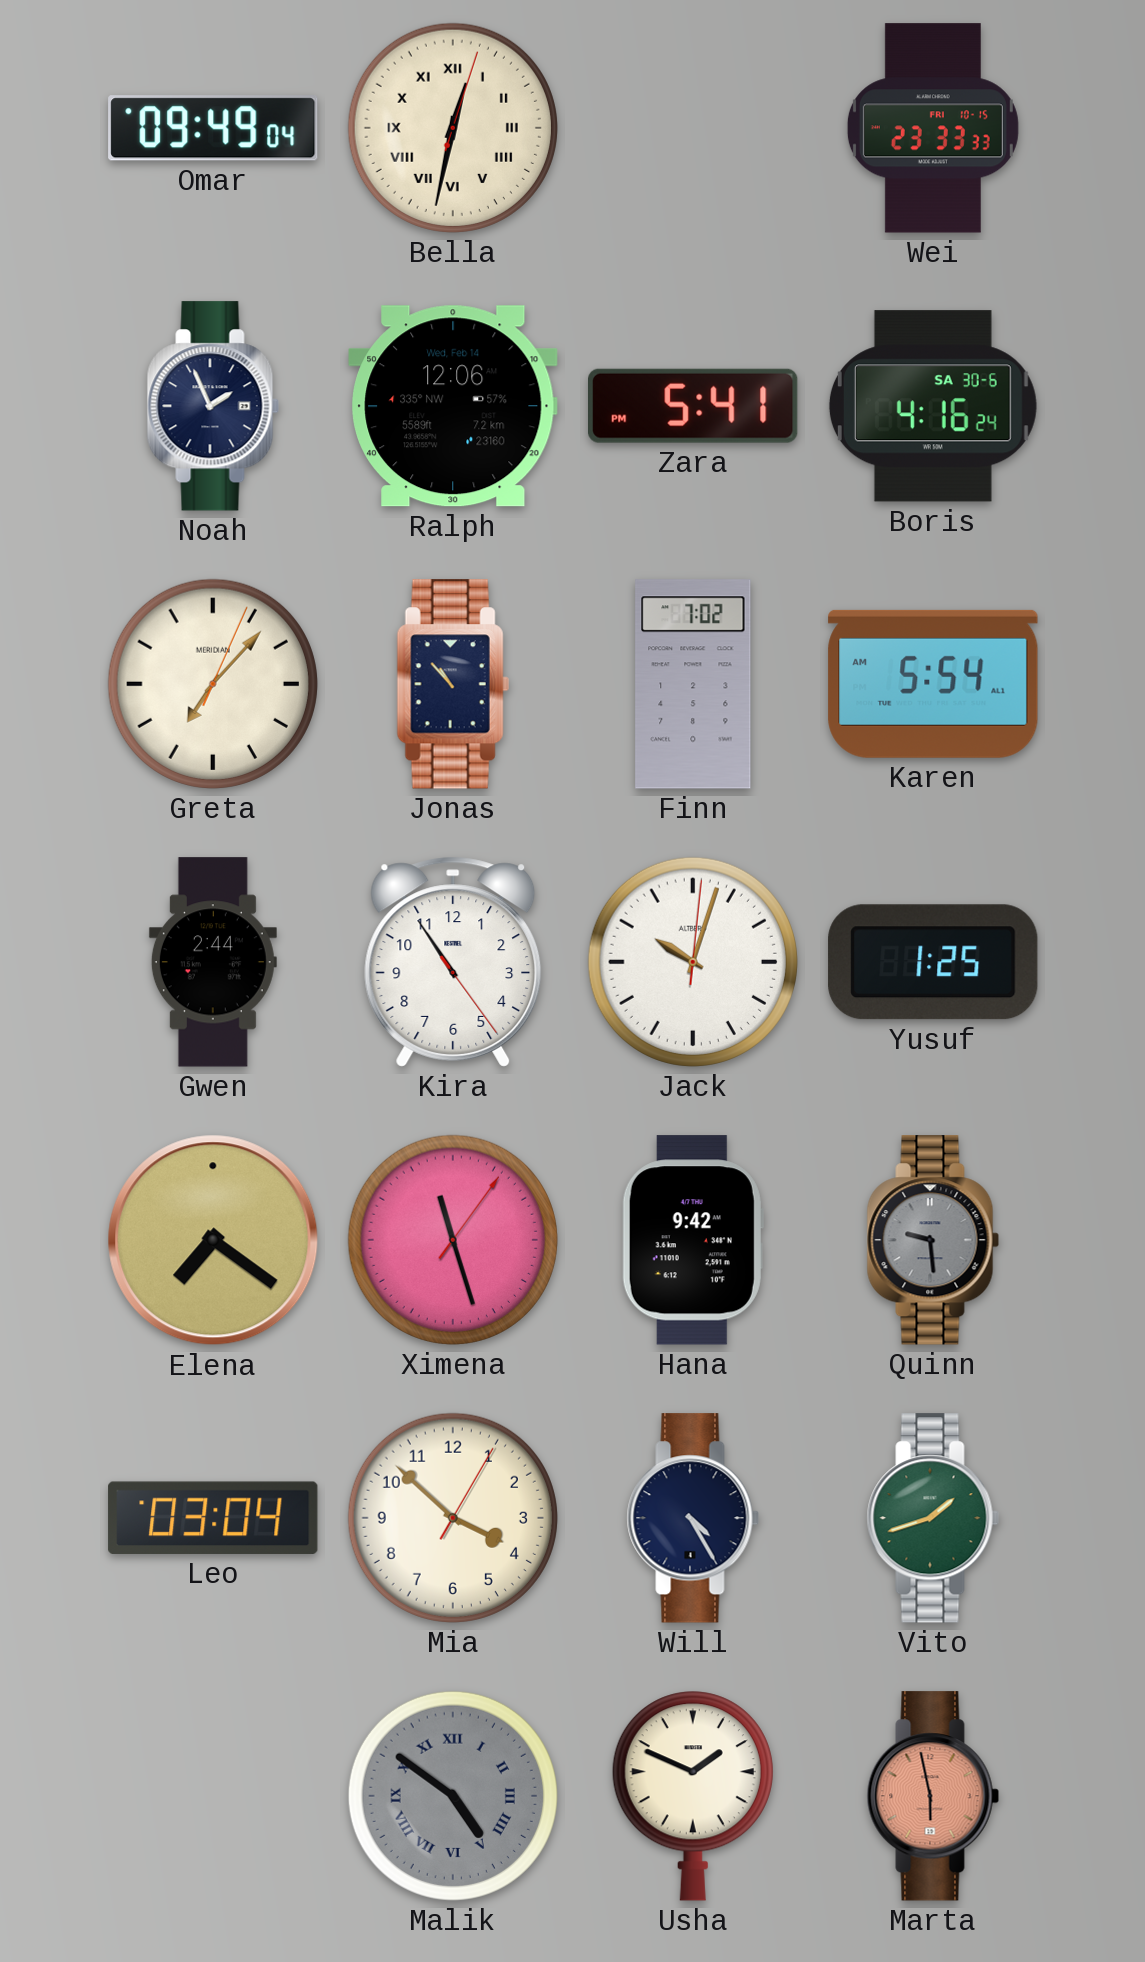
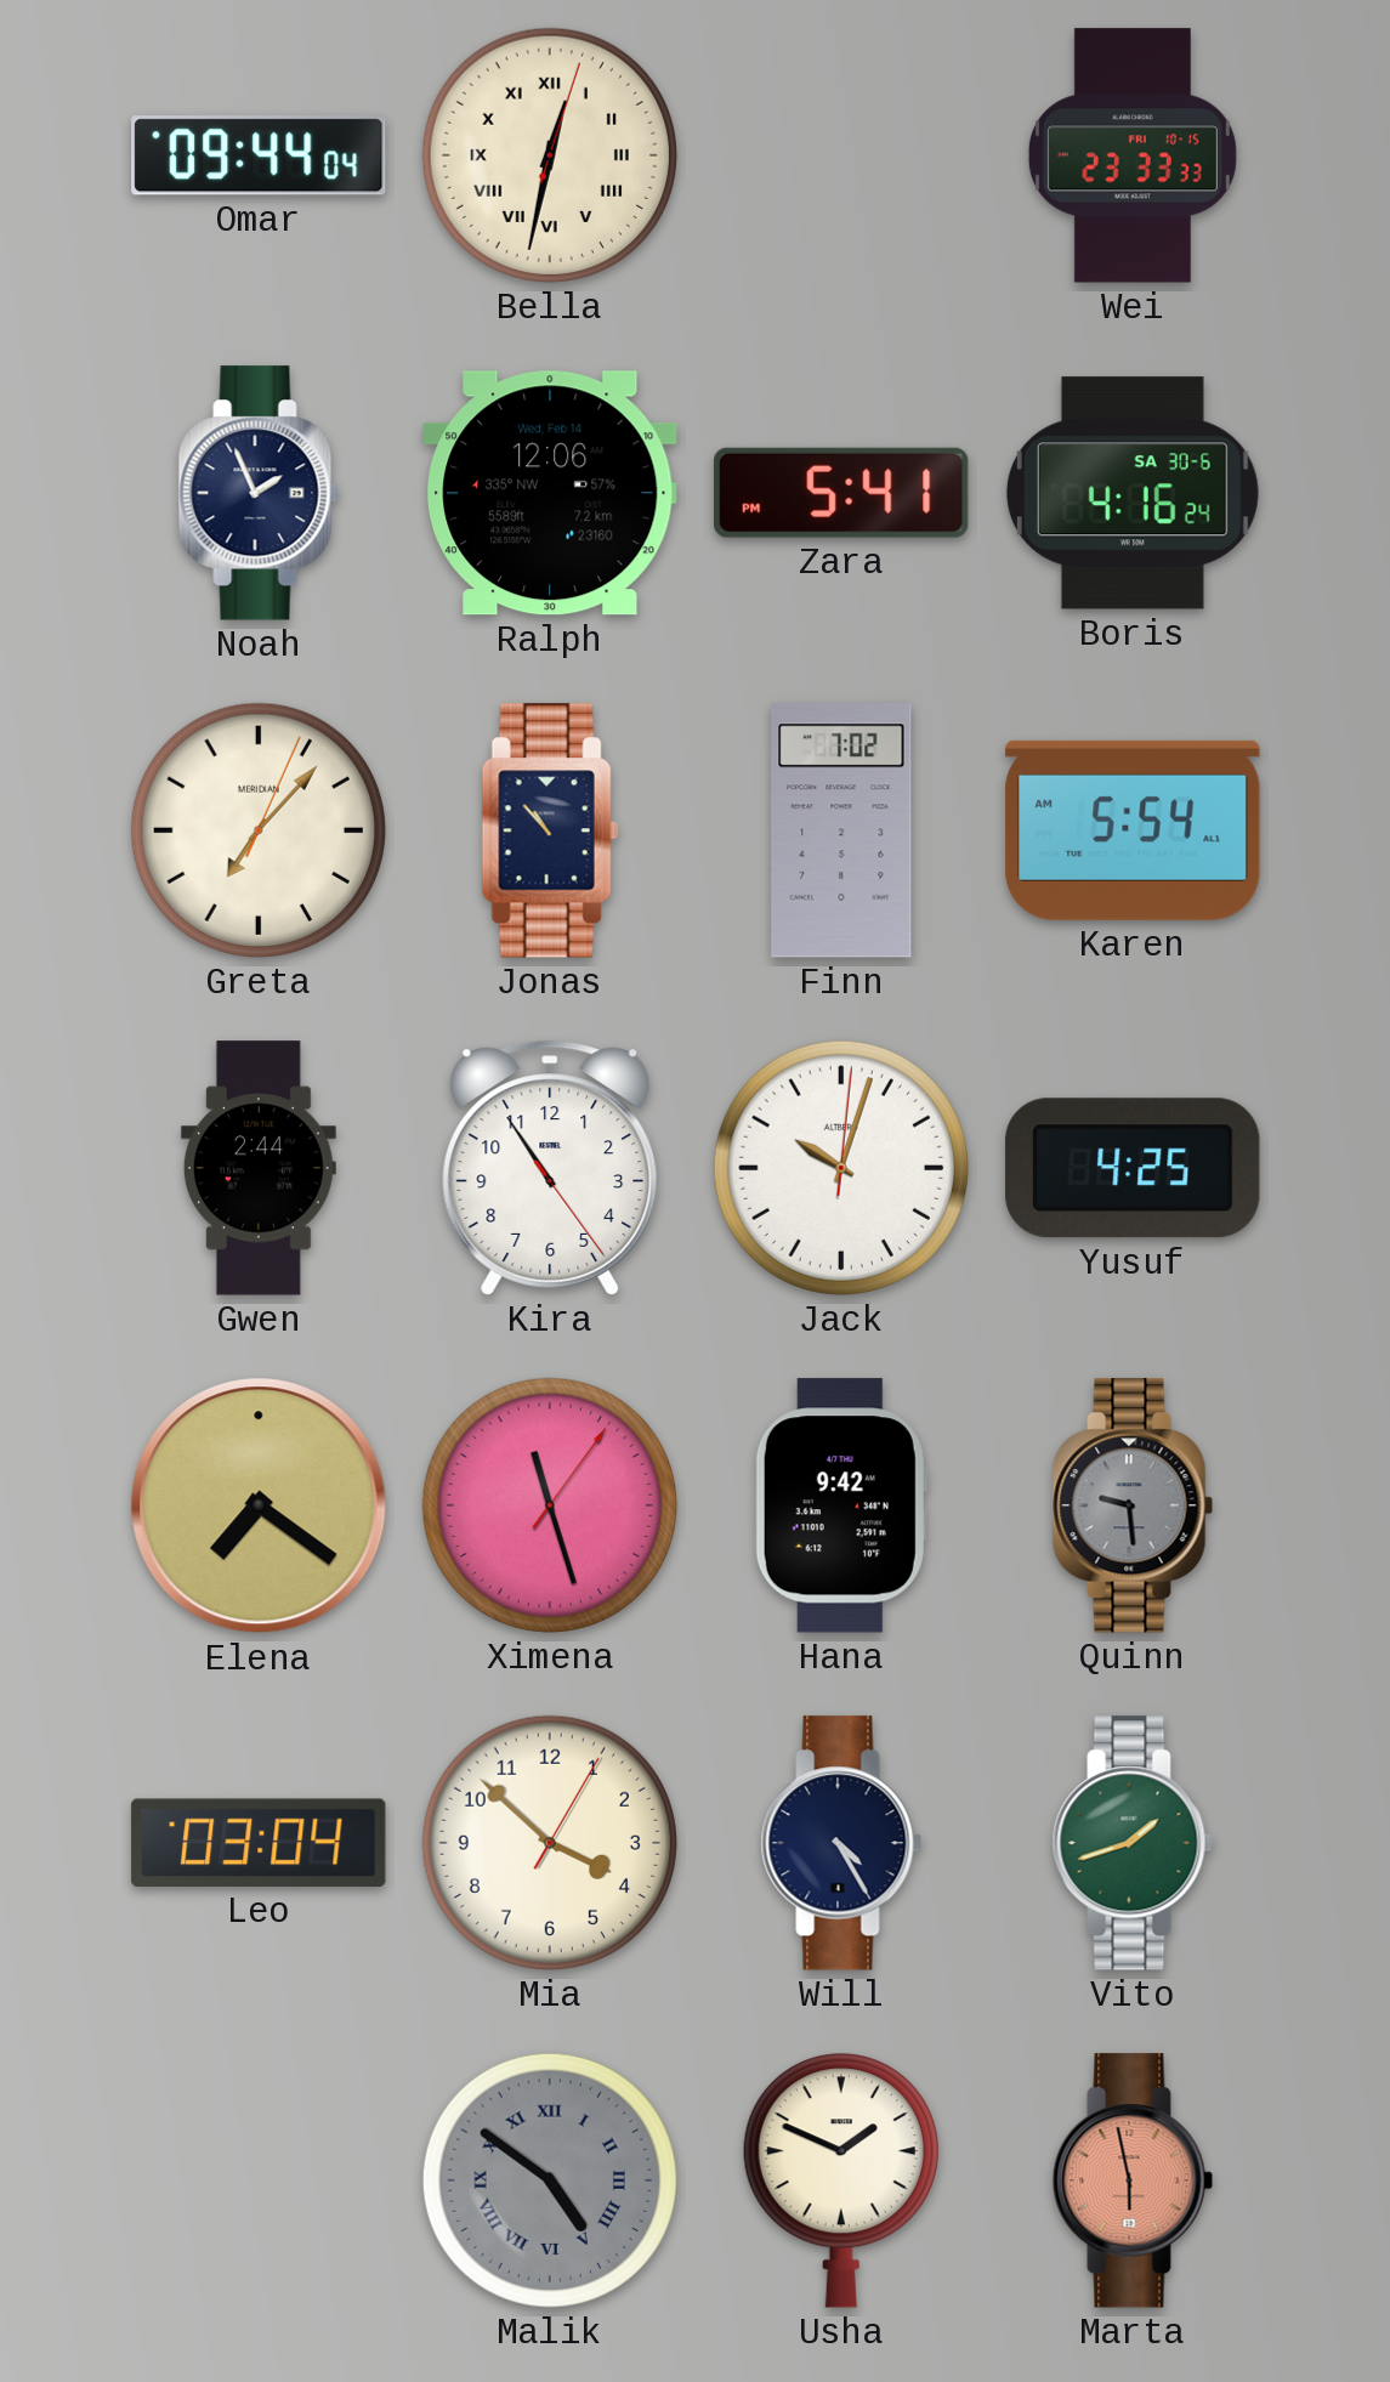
Omar: 09:49 -> 09:44
Yusuf: 1:25 -> 4:25
